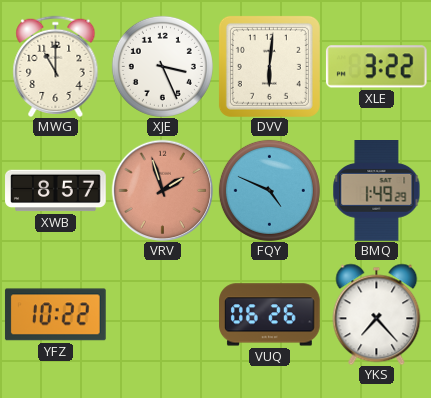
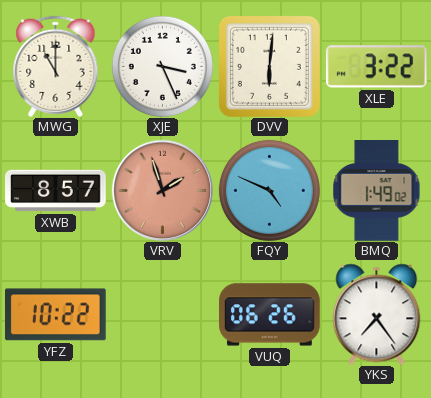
BMQ: 1:49:29 -> 1:49:02
YKS: 7:23 -> 7:24
